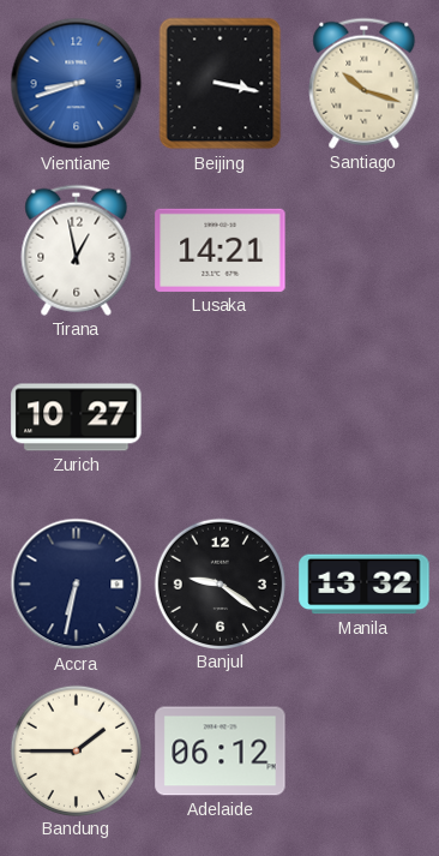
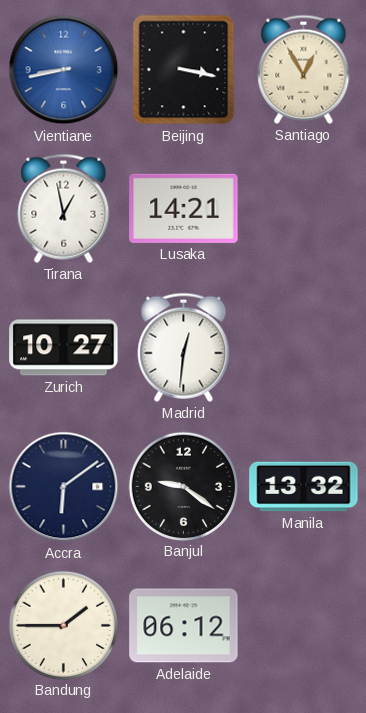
Vientiane: 8:42 -> 8:43
Santiago: 10:18 -> 12:55
Madrid: none -> 12:31
Accra: 6:32 -> 6:09
